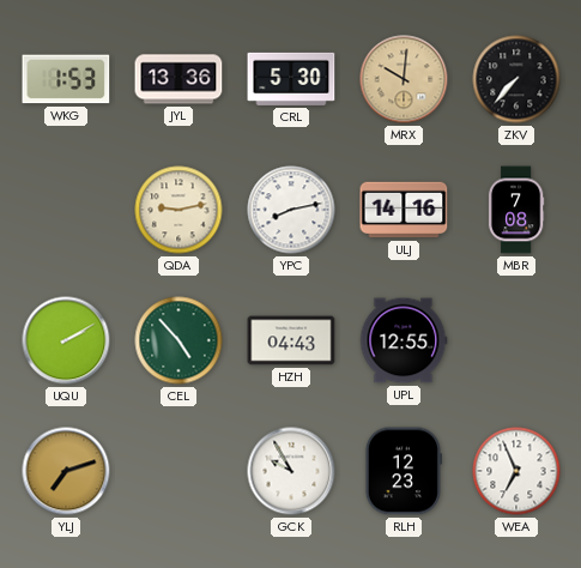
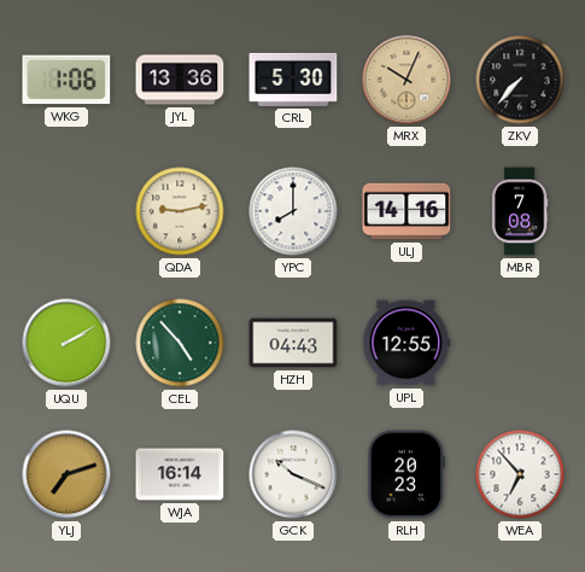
WKG: 1:53 -> 1:06
MRX: 10:01 -> 10:04
YPC: 8:13 -> 8:00
WJA: none -> 16:14
GCK: 9:55 -> 10:19
RLH: 12:23 -> 20:23
WEA: 6:56 -> 6:53
